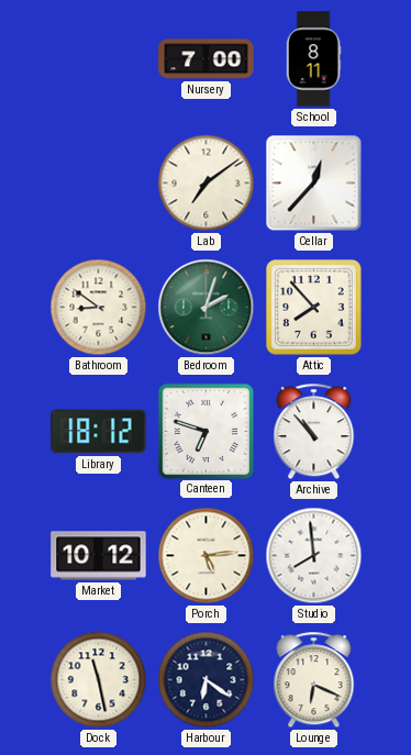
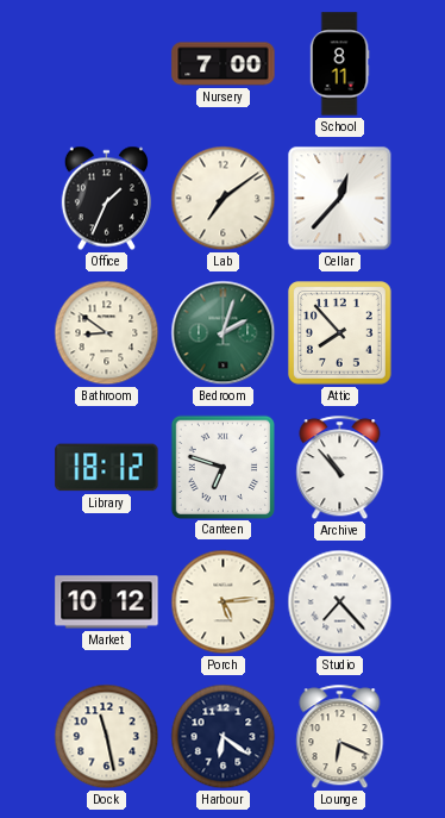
Office: none -> 1:34
Studio: 7:59 -> 7:23
